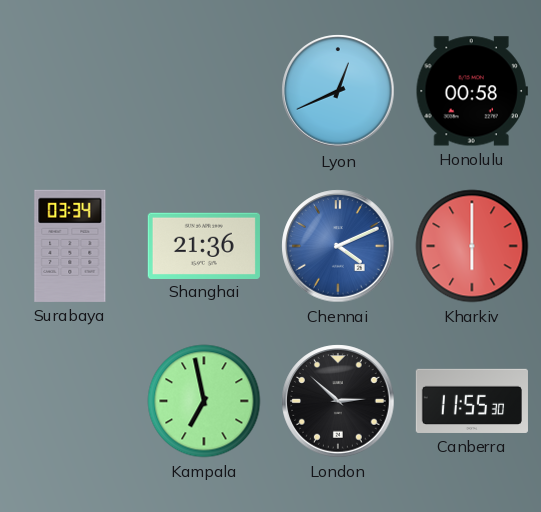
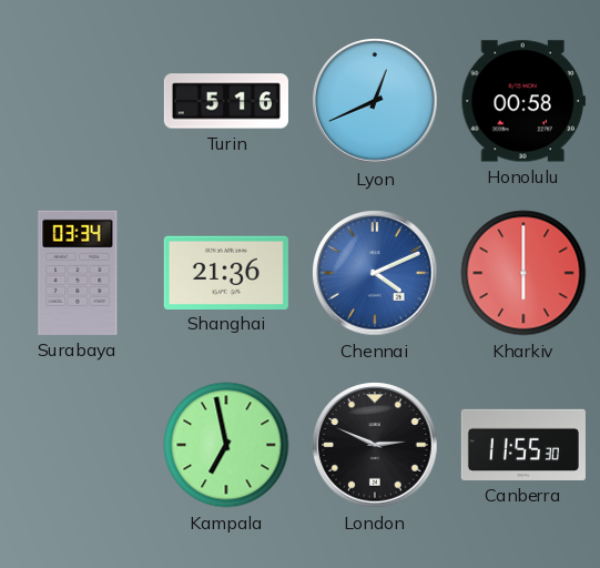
Turin: none -> 5:16
London: 2:52 -> 2:49
